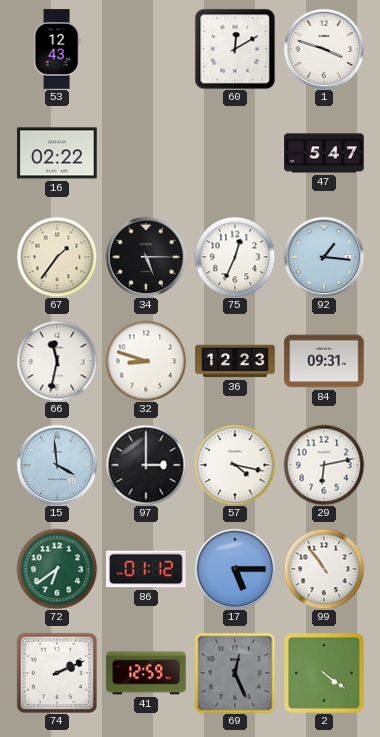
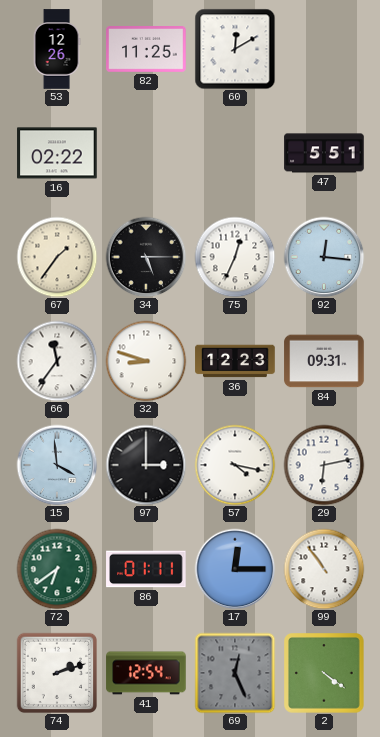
53: 12:43 -> 12:26
82: none -> 11:25
1: 3:48 -> none
47: 5:47 -> 5:51
92: 1:16 -> 12:16
66: 11:32 -> 11:36
86: 01:12 -> 01:11
17: 5:15 -> 12:15
74: 2:11 -> 2:12
41: 12:59 -> 12:54
